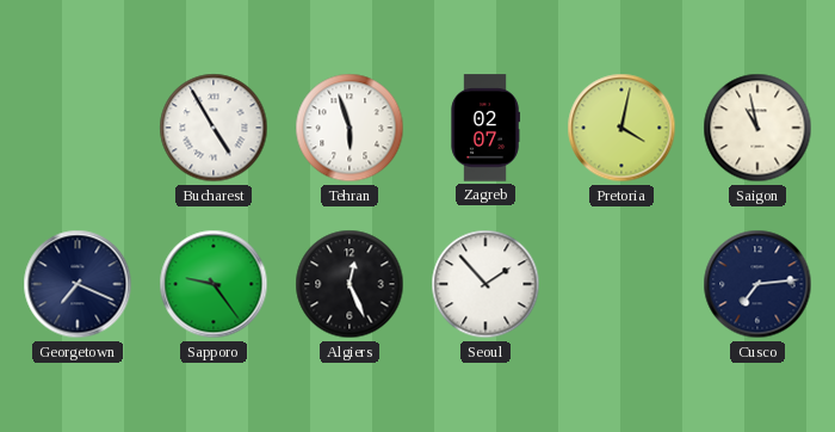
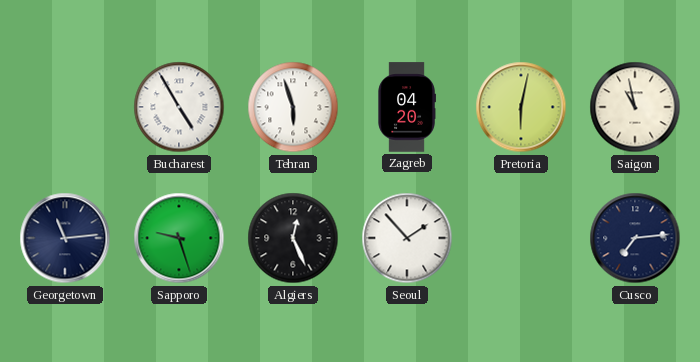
Zagreb: 02:07 -> 04:20
Pretoria: 4:02 -> 6:02
Georgetown: 7:19 -> 11:14
Sapporo: 9:24 -> 9:27
